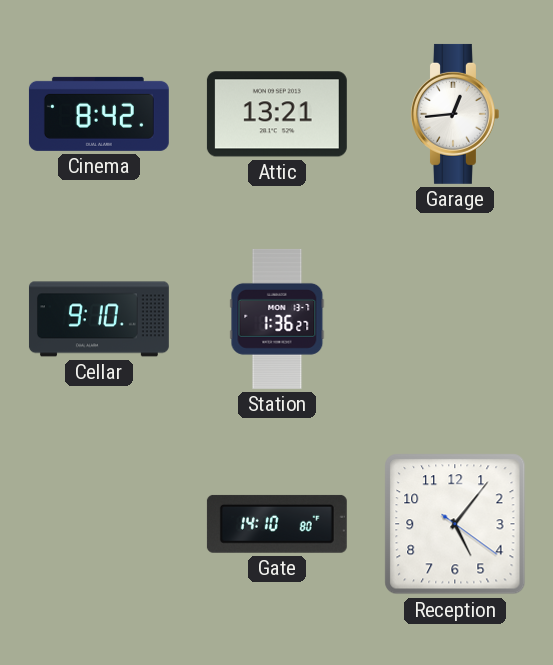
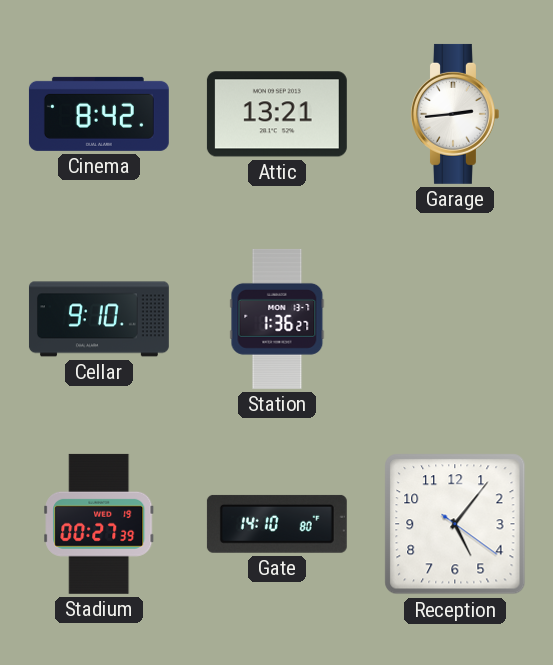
Garage: 12:44 -> 2:44
Stadium: none -> 00:27
